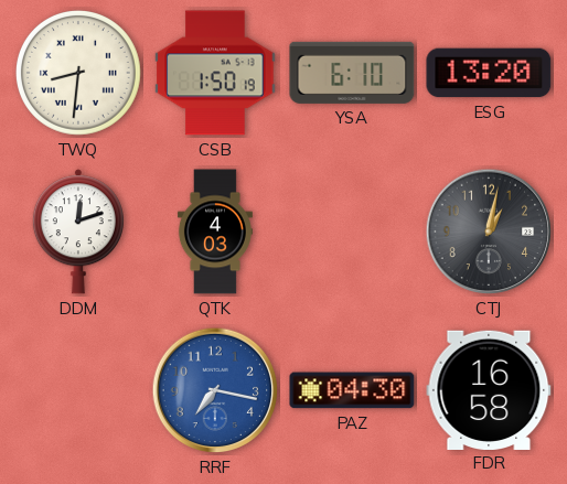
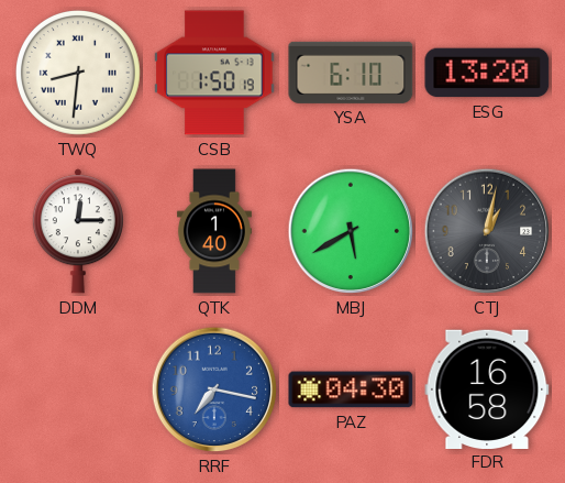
DDM: 12:12 -> 12:15
QTK: 4:03 -> 1:40
MBJ: none -> 5:40
